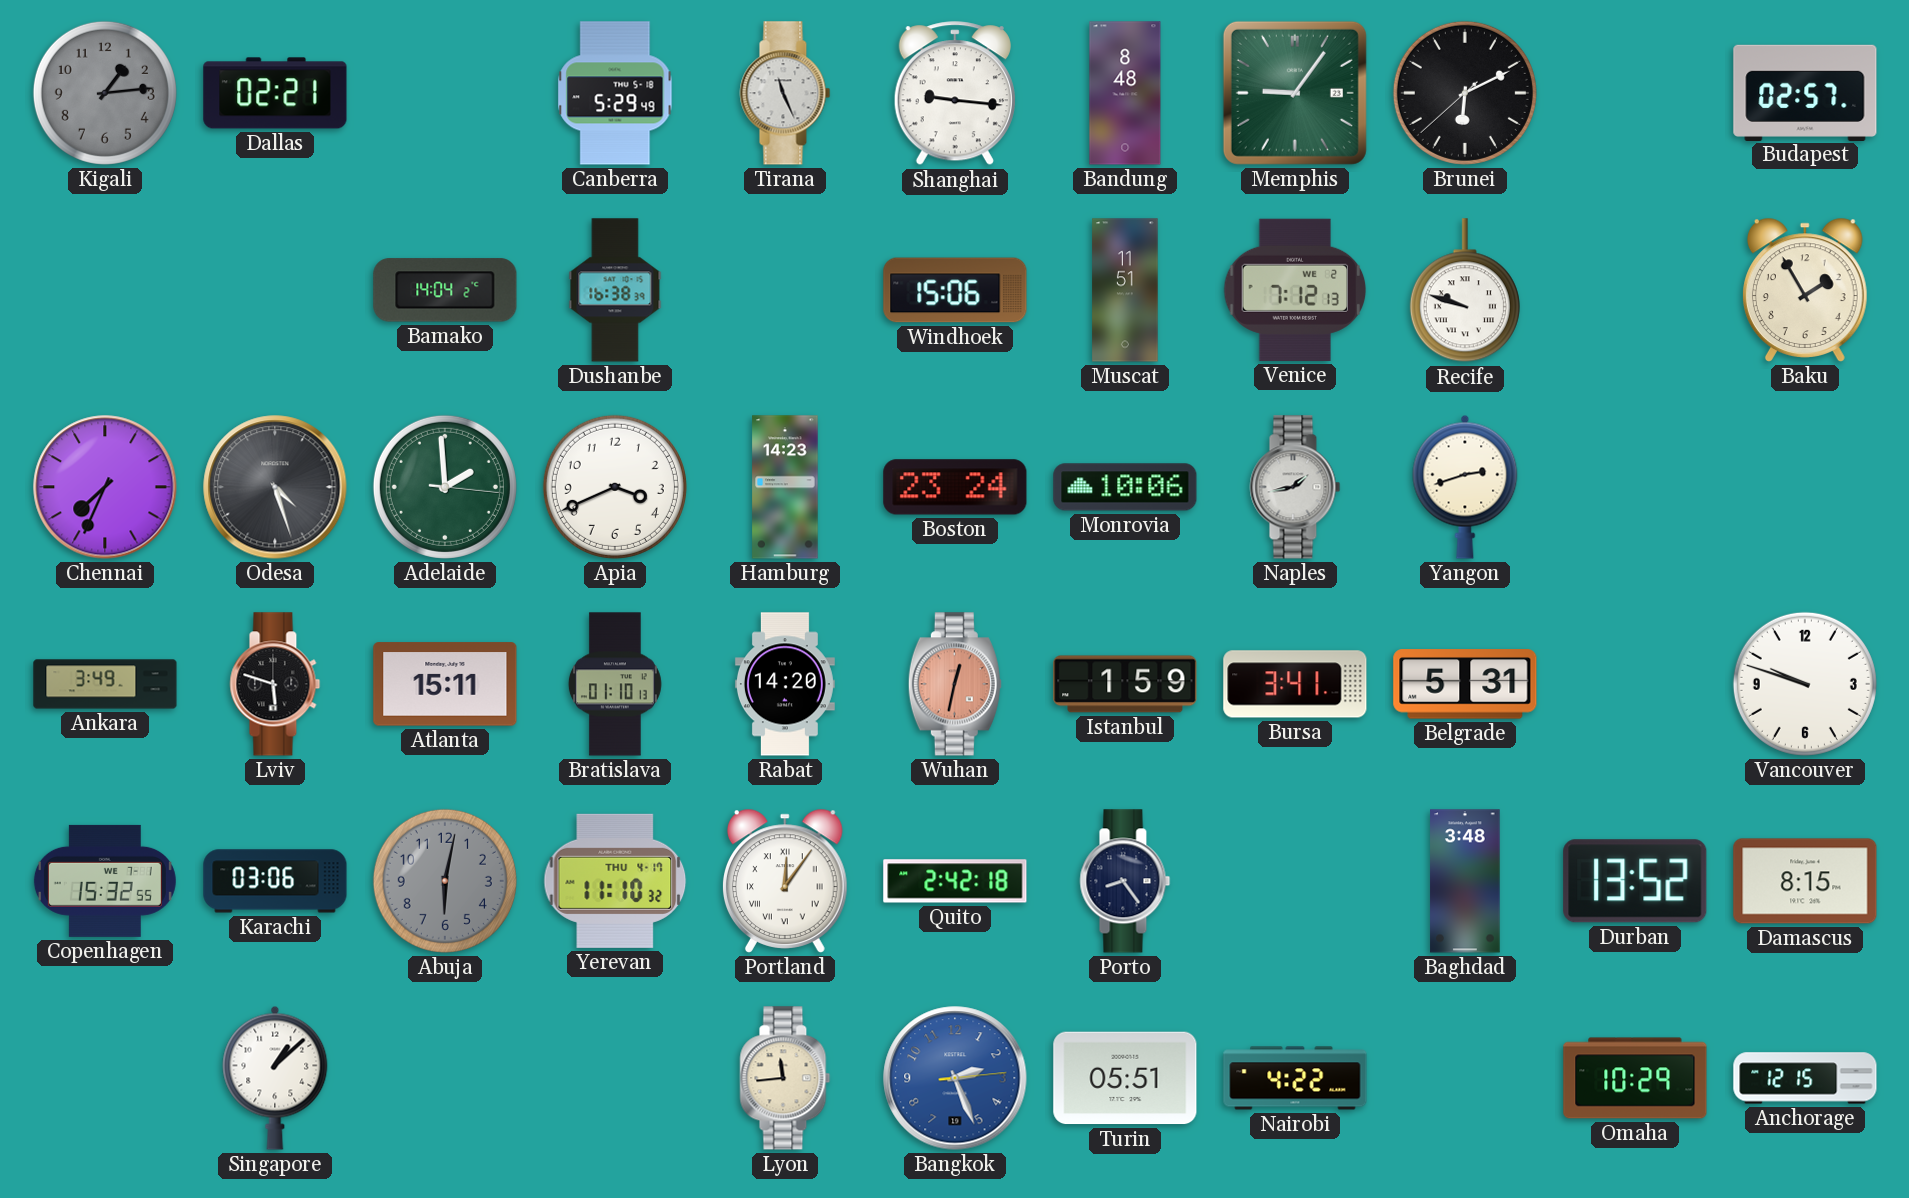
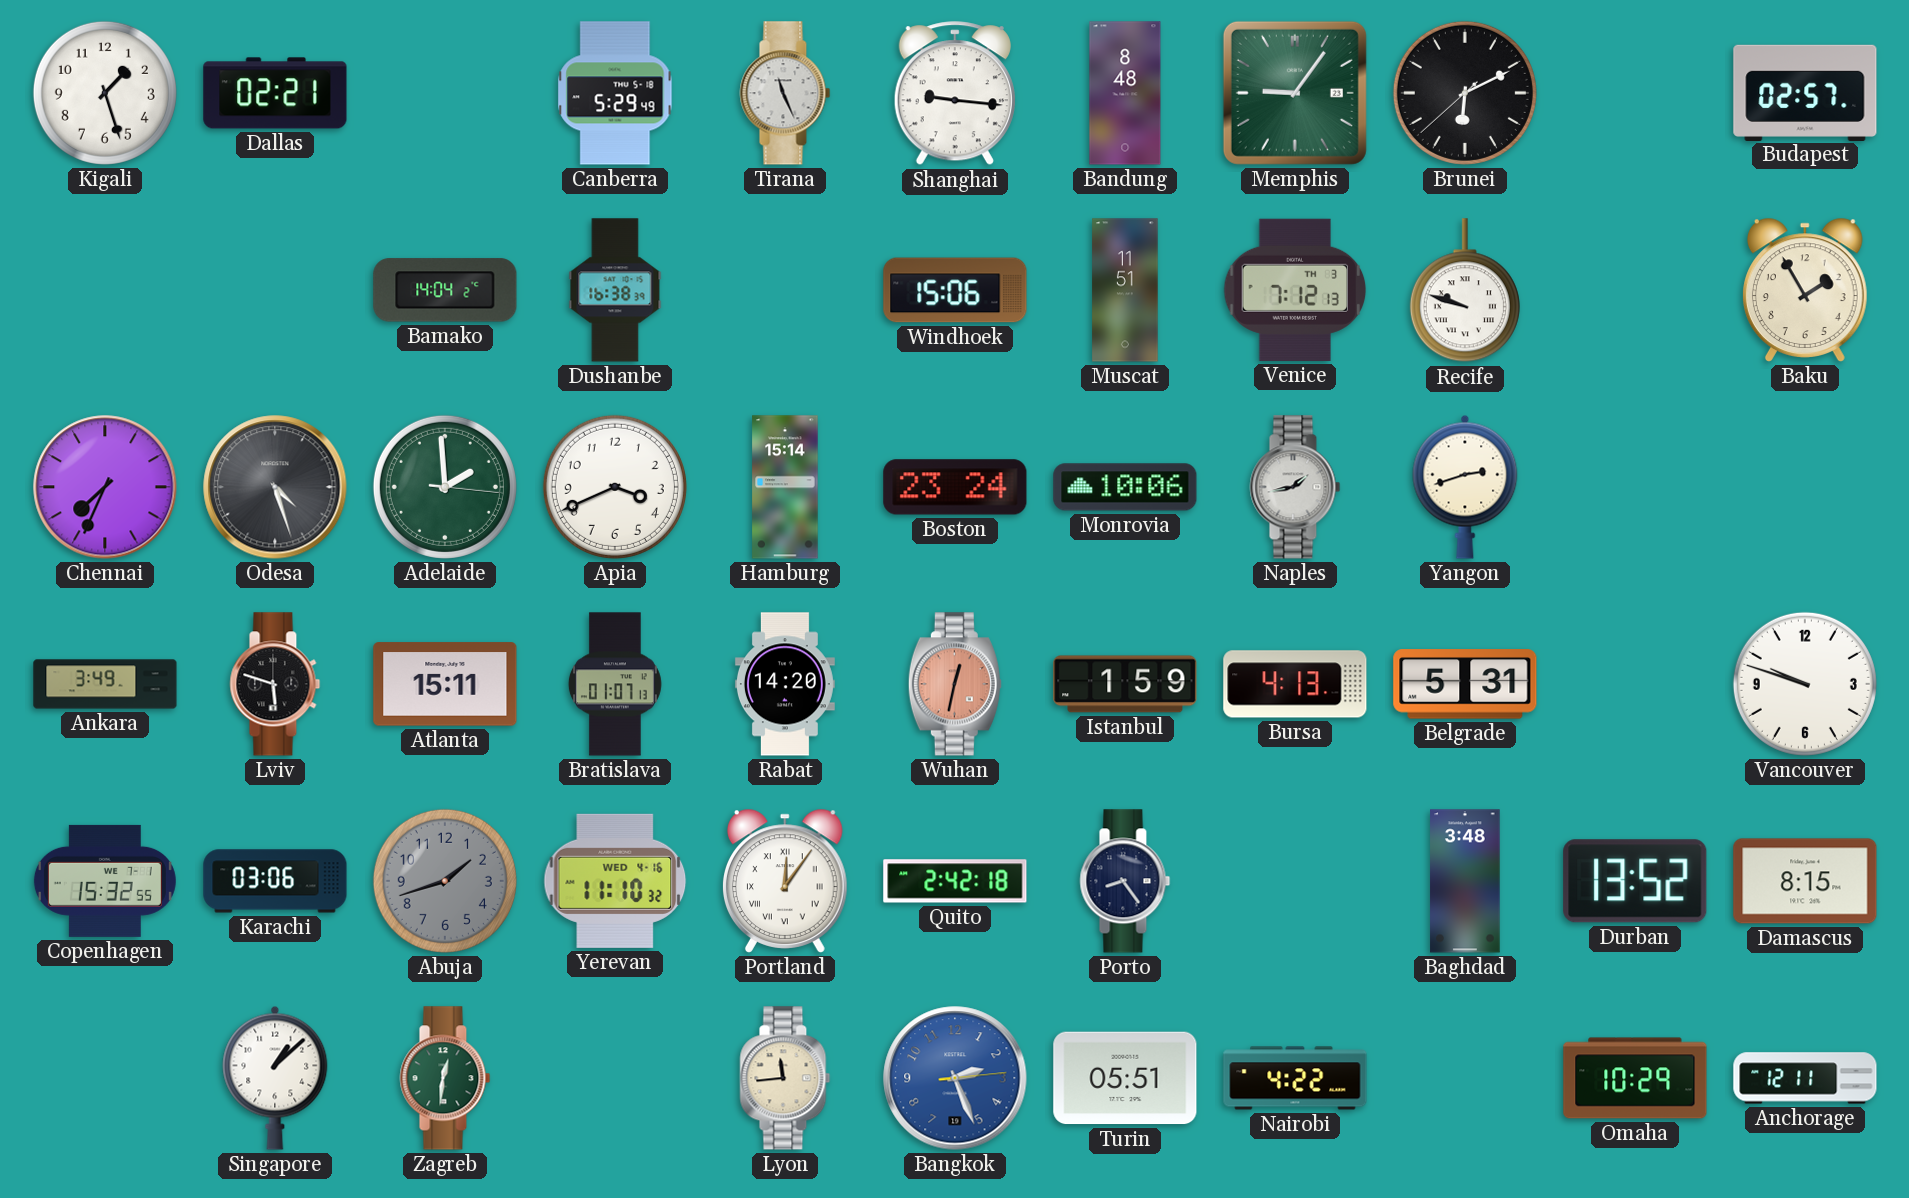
Kigali: 1:14 -> 1:27
Kigali dial: grey -> white
Venice date: WE 2 -> TH 3
Hamburg: 14:23 -> 15:14
Bratislava: 01:10 -> 01:07
Bursa: 3:41 -> 4:13
Abuja: 6:02 -> 1:42
Yerevan date: THU 4-17 -> WED 4-16
Zagreb: none -> 12:31
Anchorage: 12:15 -> 12:11
